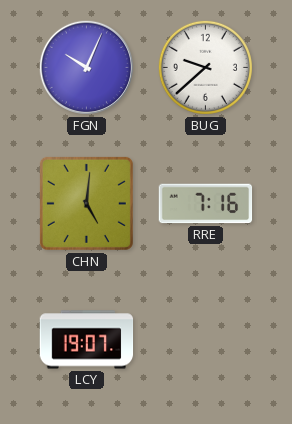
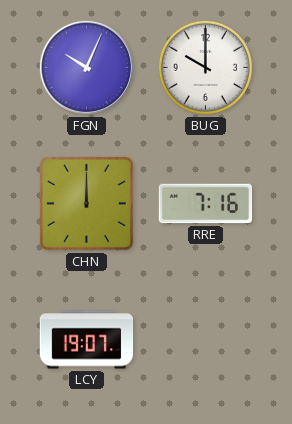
BUG: 9:38 -> 10:00
CHN: 5:01 -> 12:00
